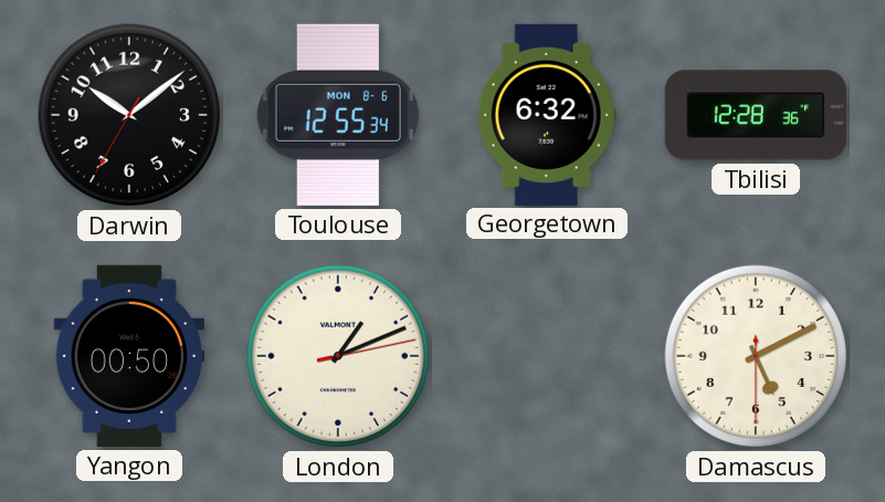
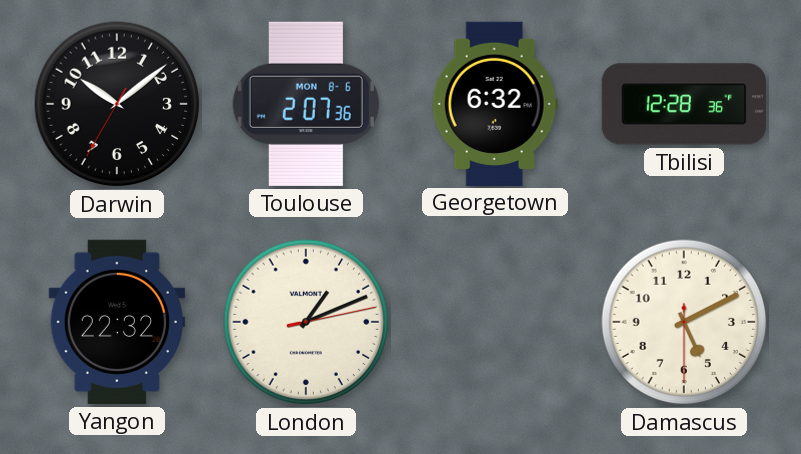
Toulouse: 12:55 -> 2:07
Yangon: 00:50 -> 22:32
